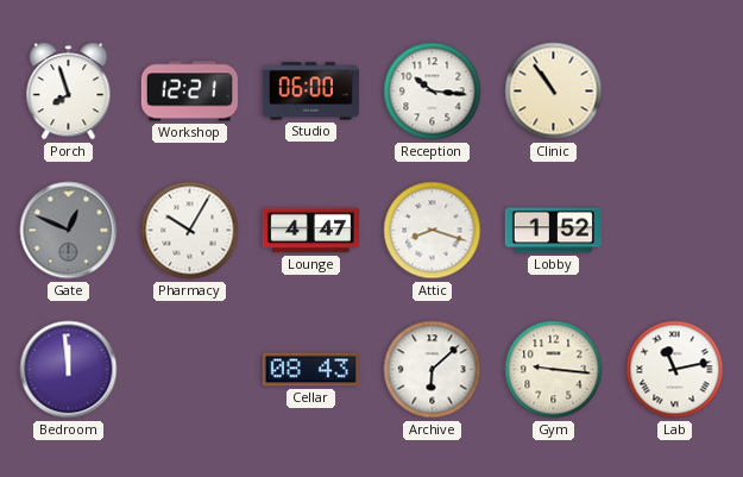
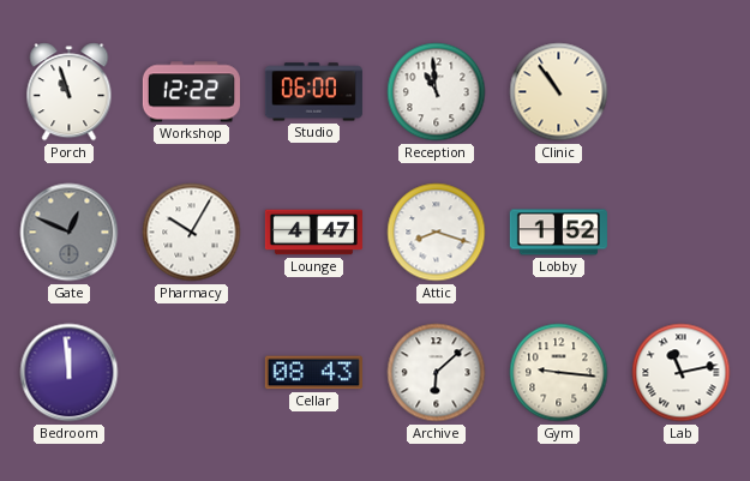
Porch: 7:57 -> 10:57
Workshop: 12:21 -> 12:22
Reception: 10:16 -> 10:59
